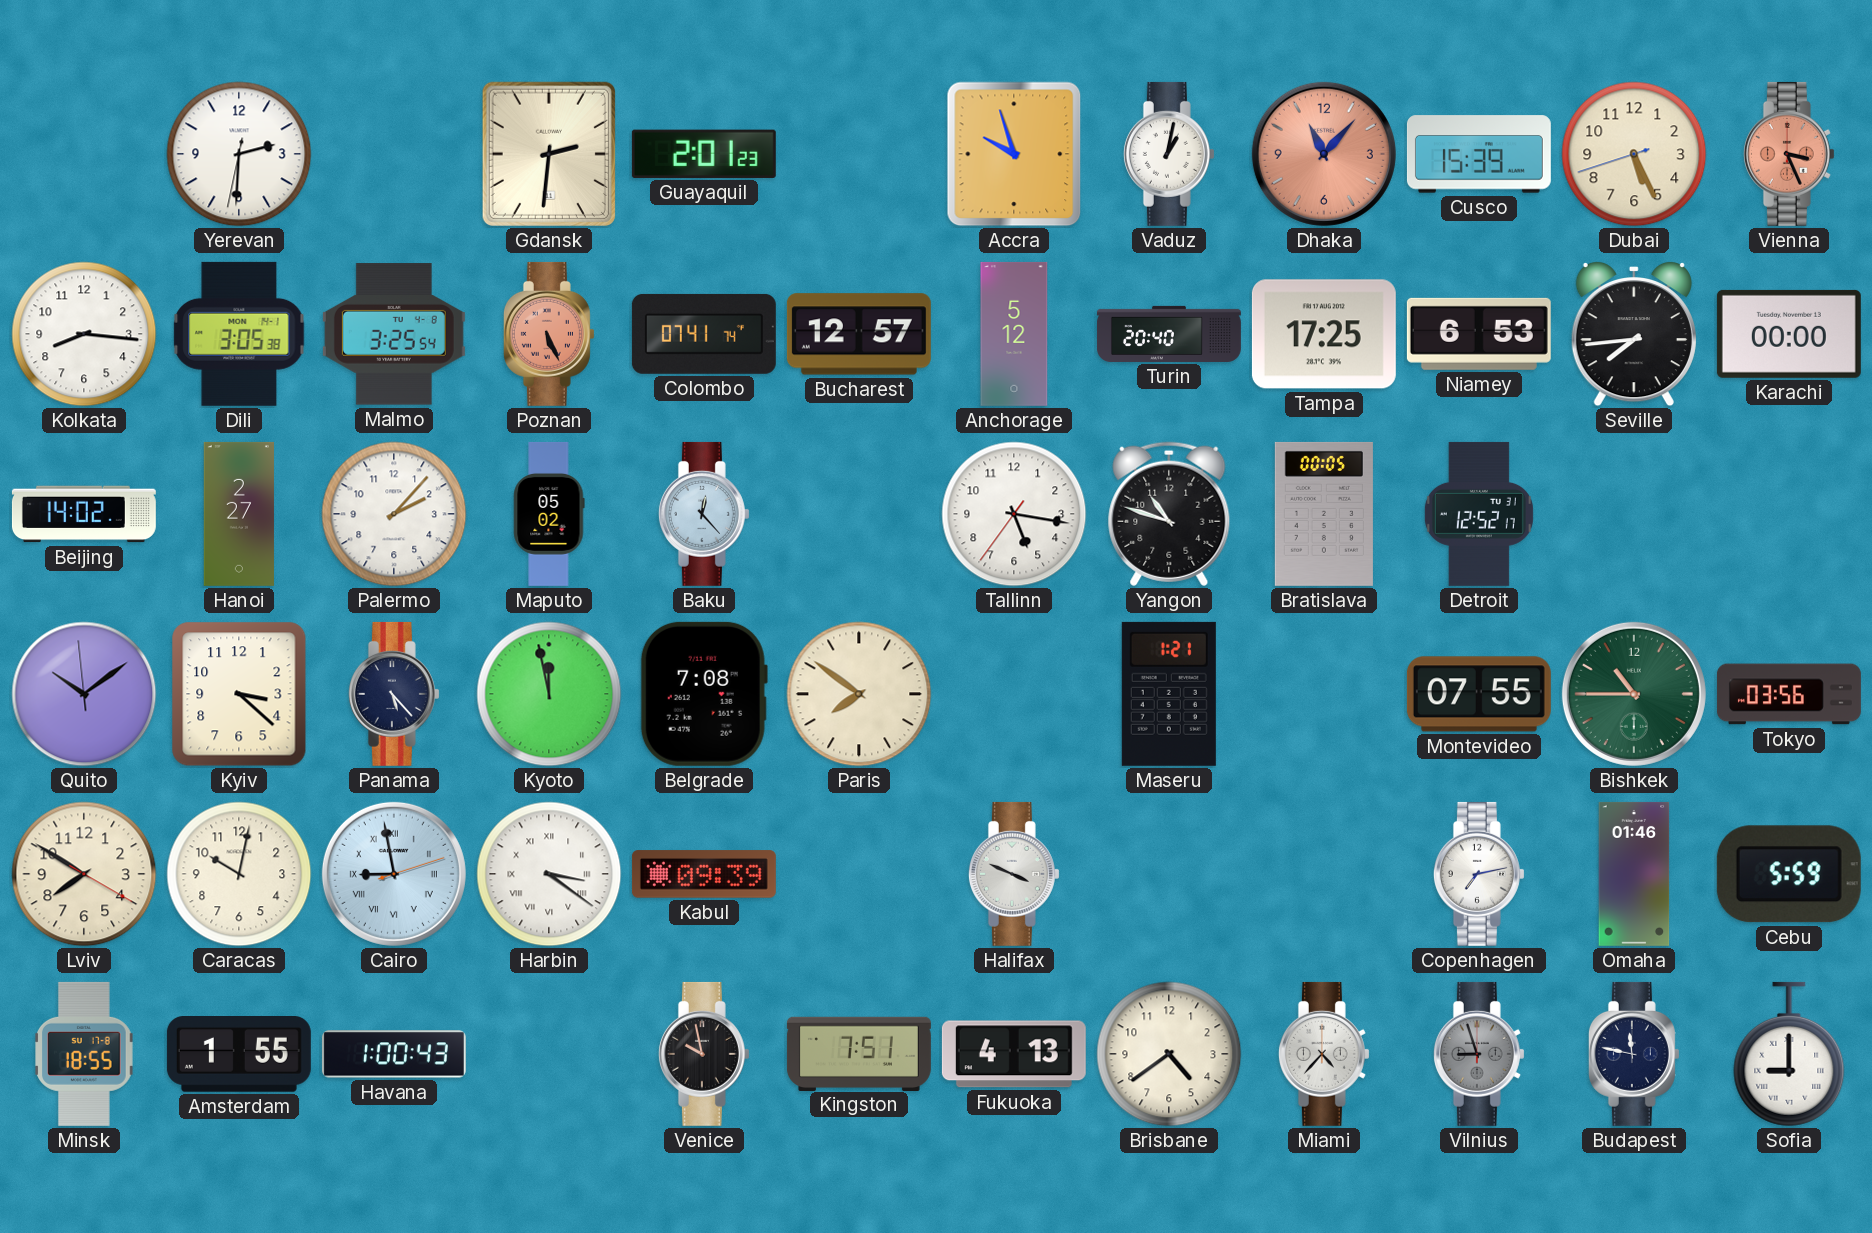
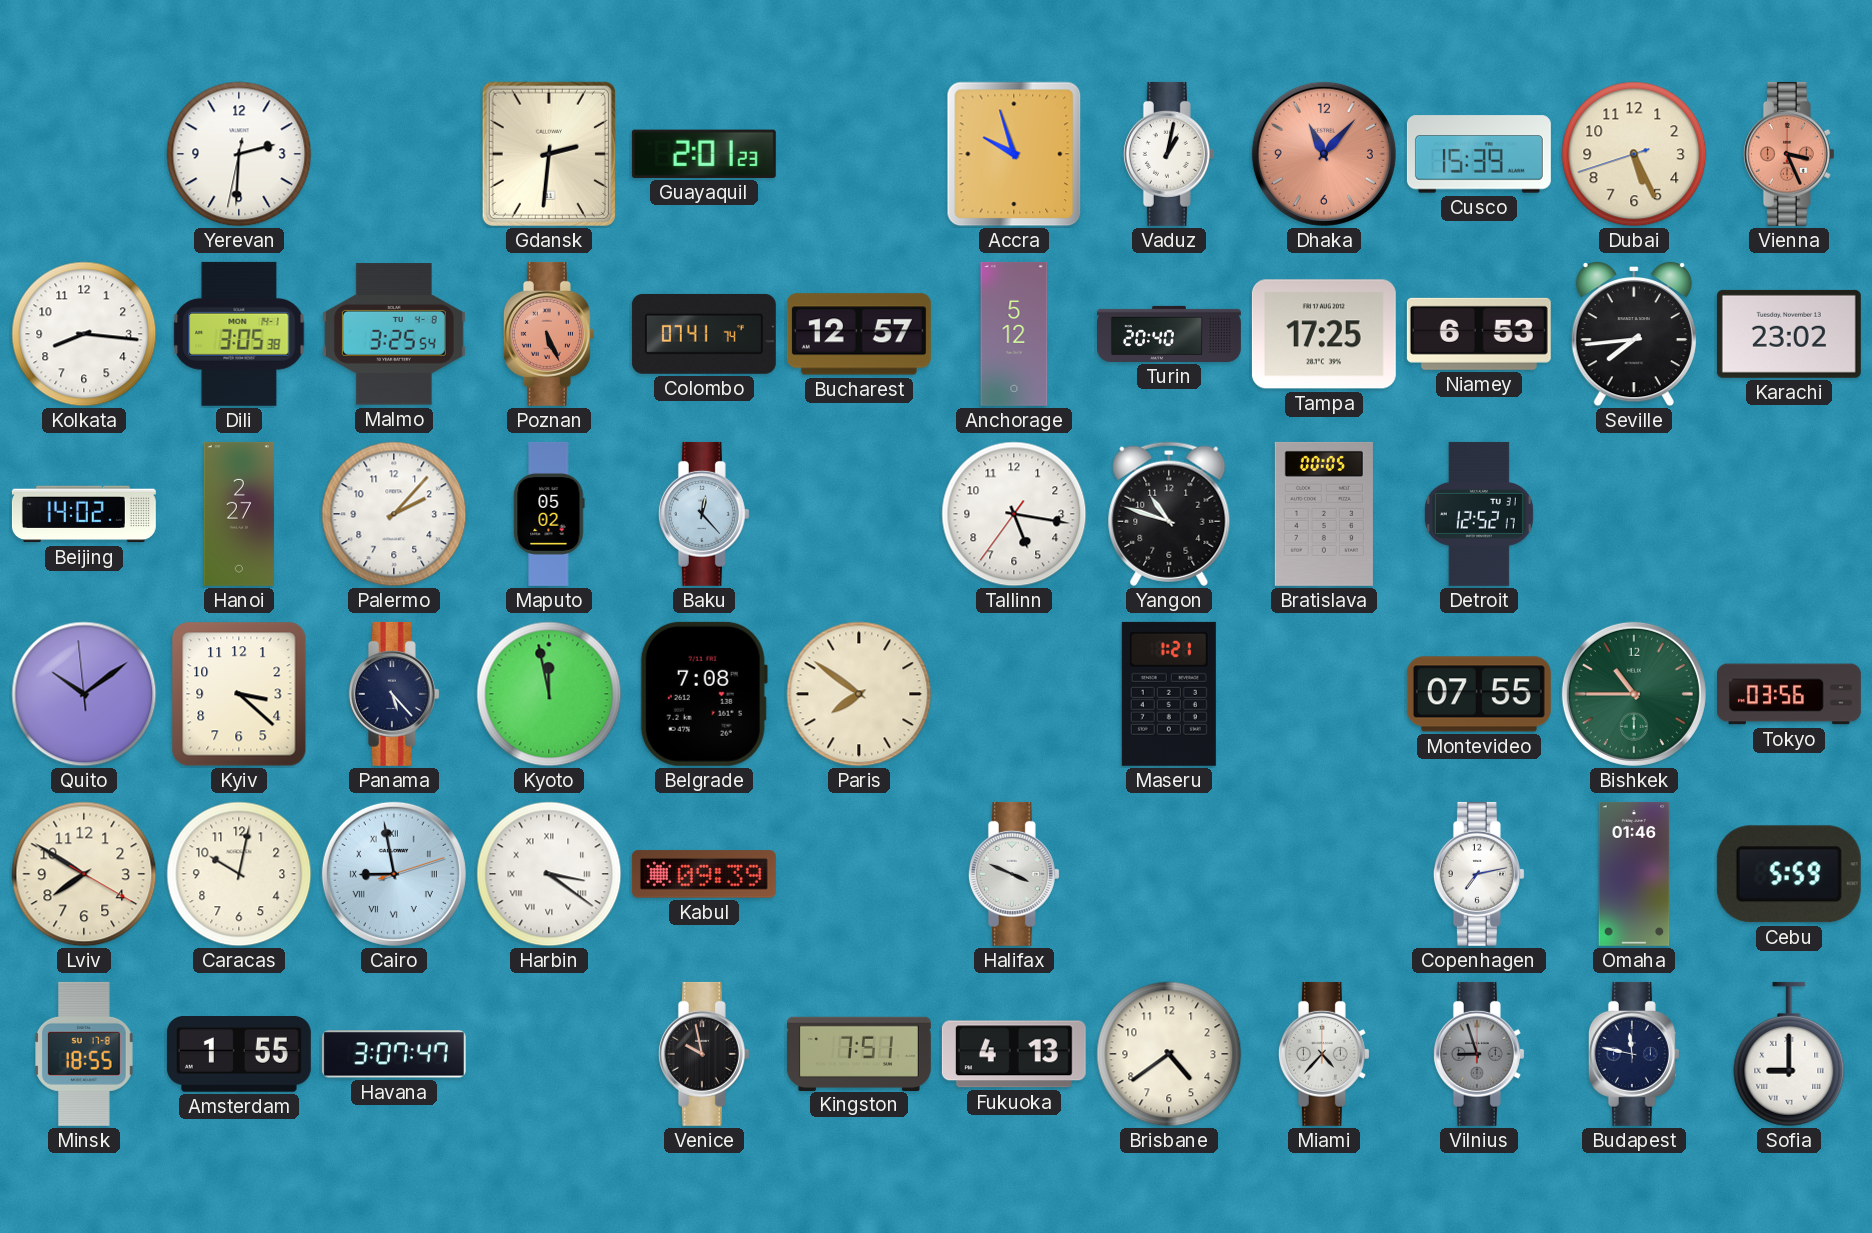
Karachi: 00:00 -> 23:02
Havana: 1:00 -> 3:07
